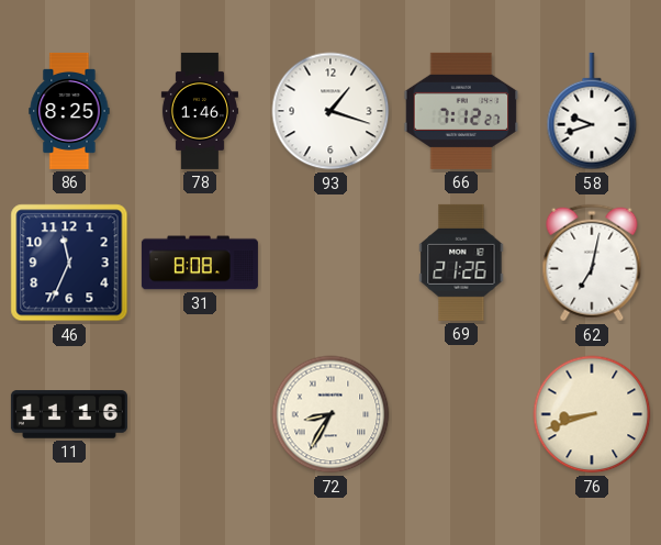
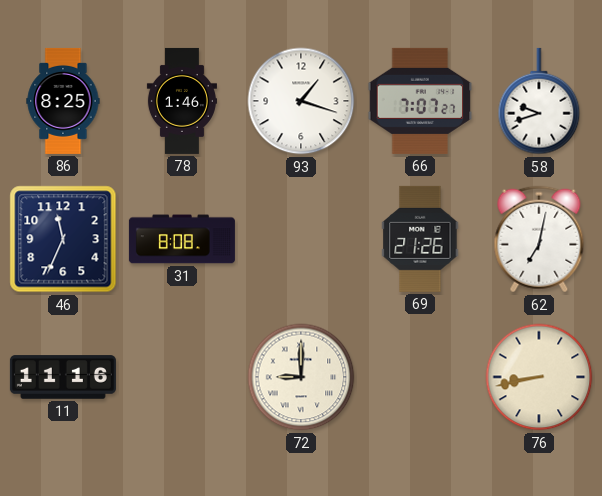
66: 7:12 -> 7:07
72: 8:35 -> 9:00
76: 8:42 -> 8:43
